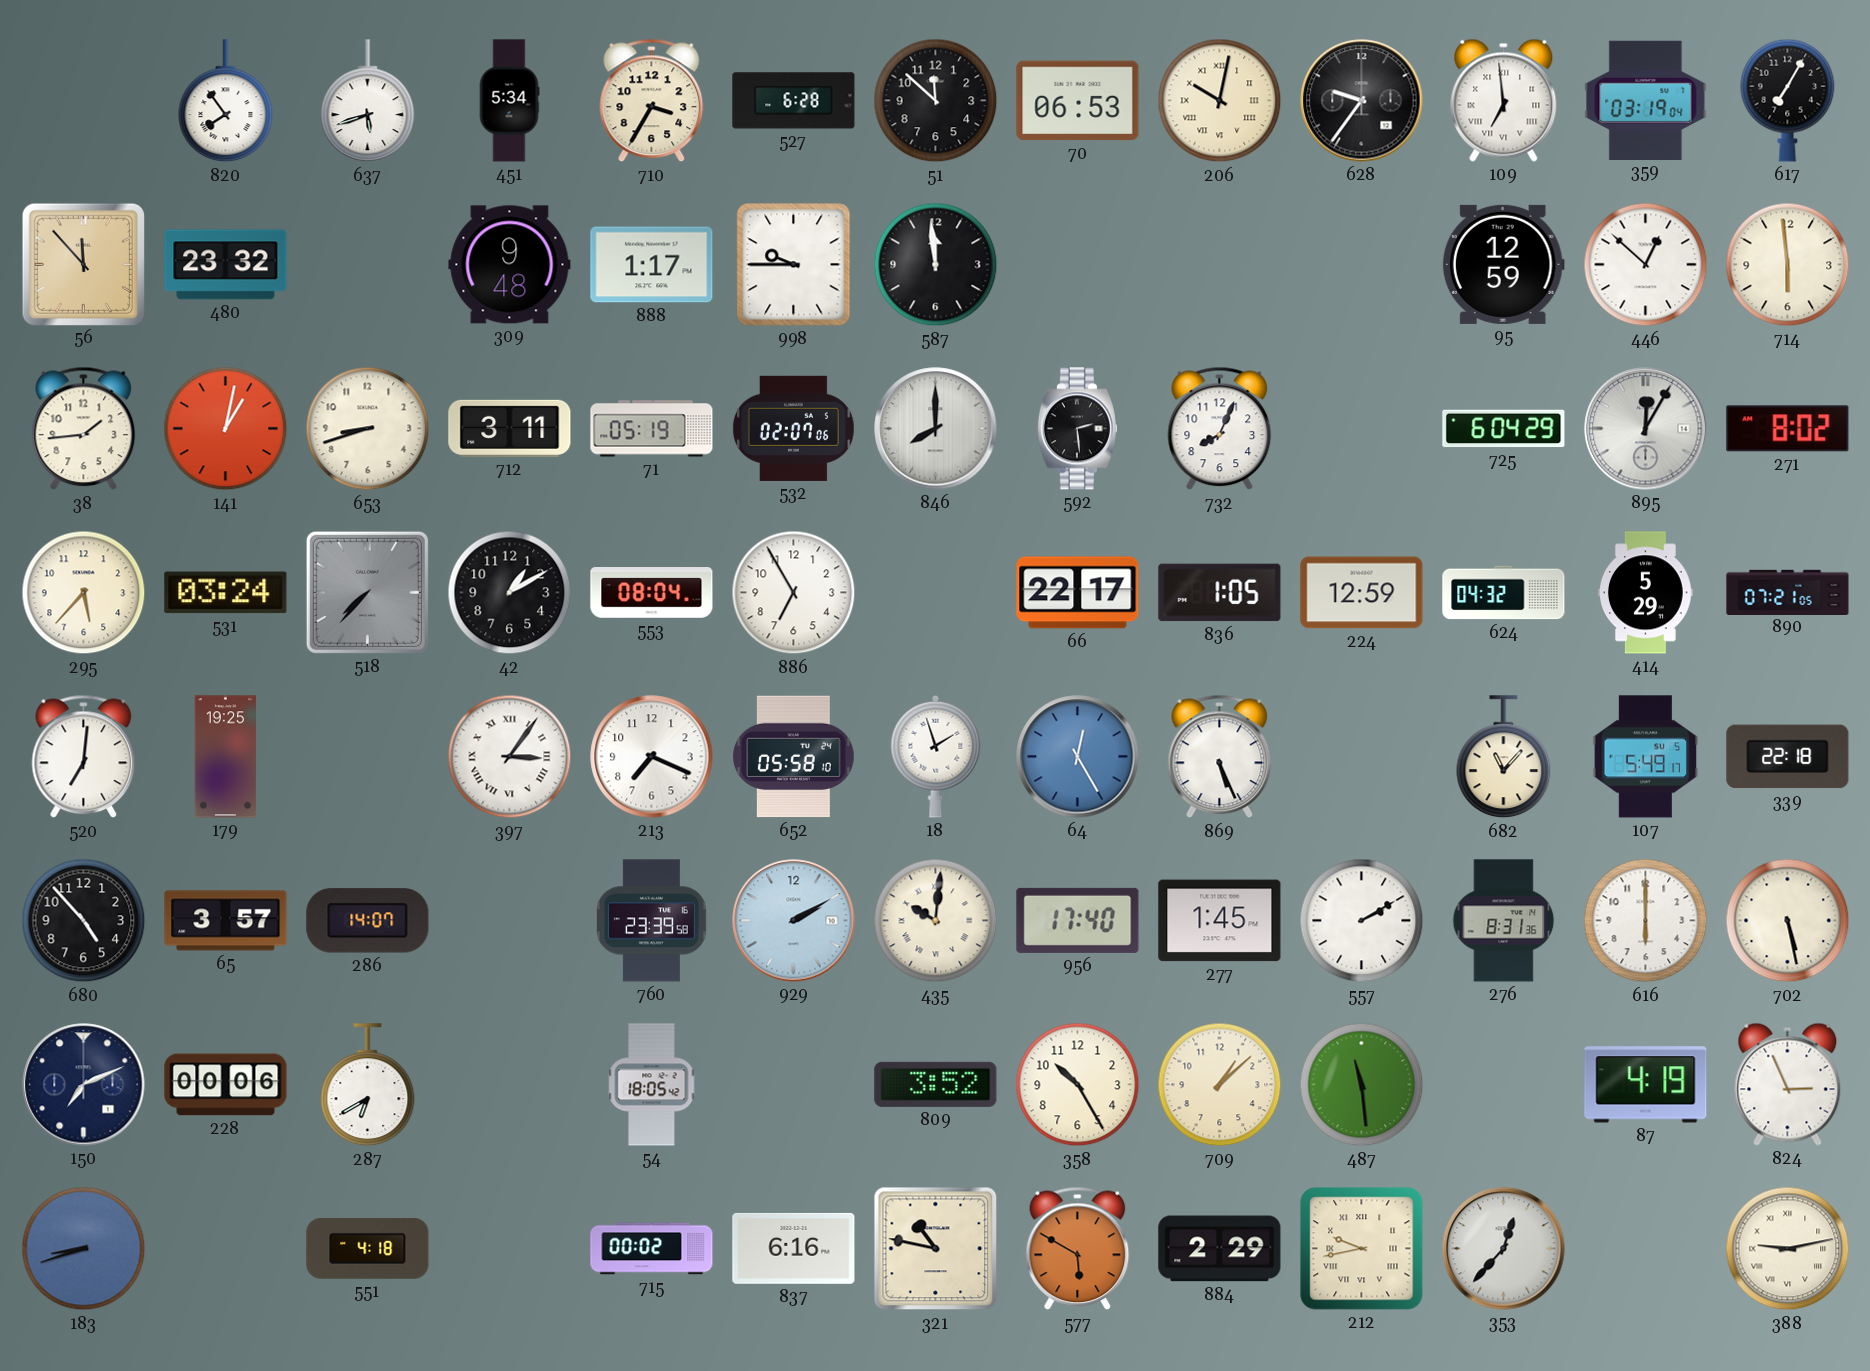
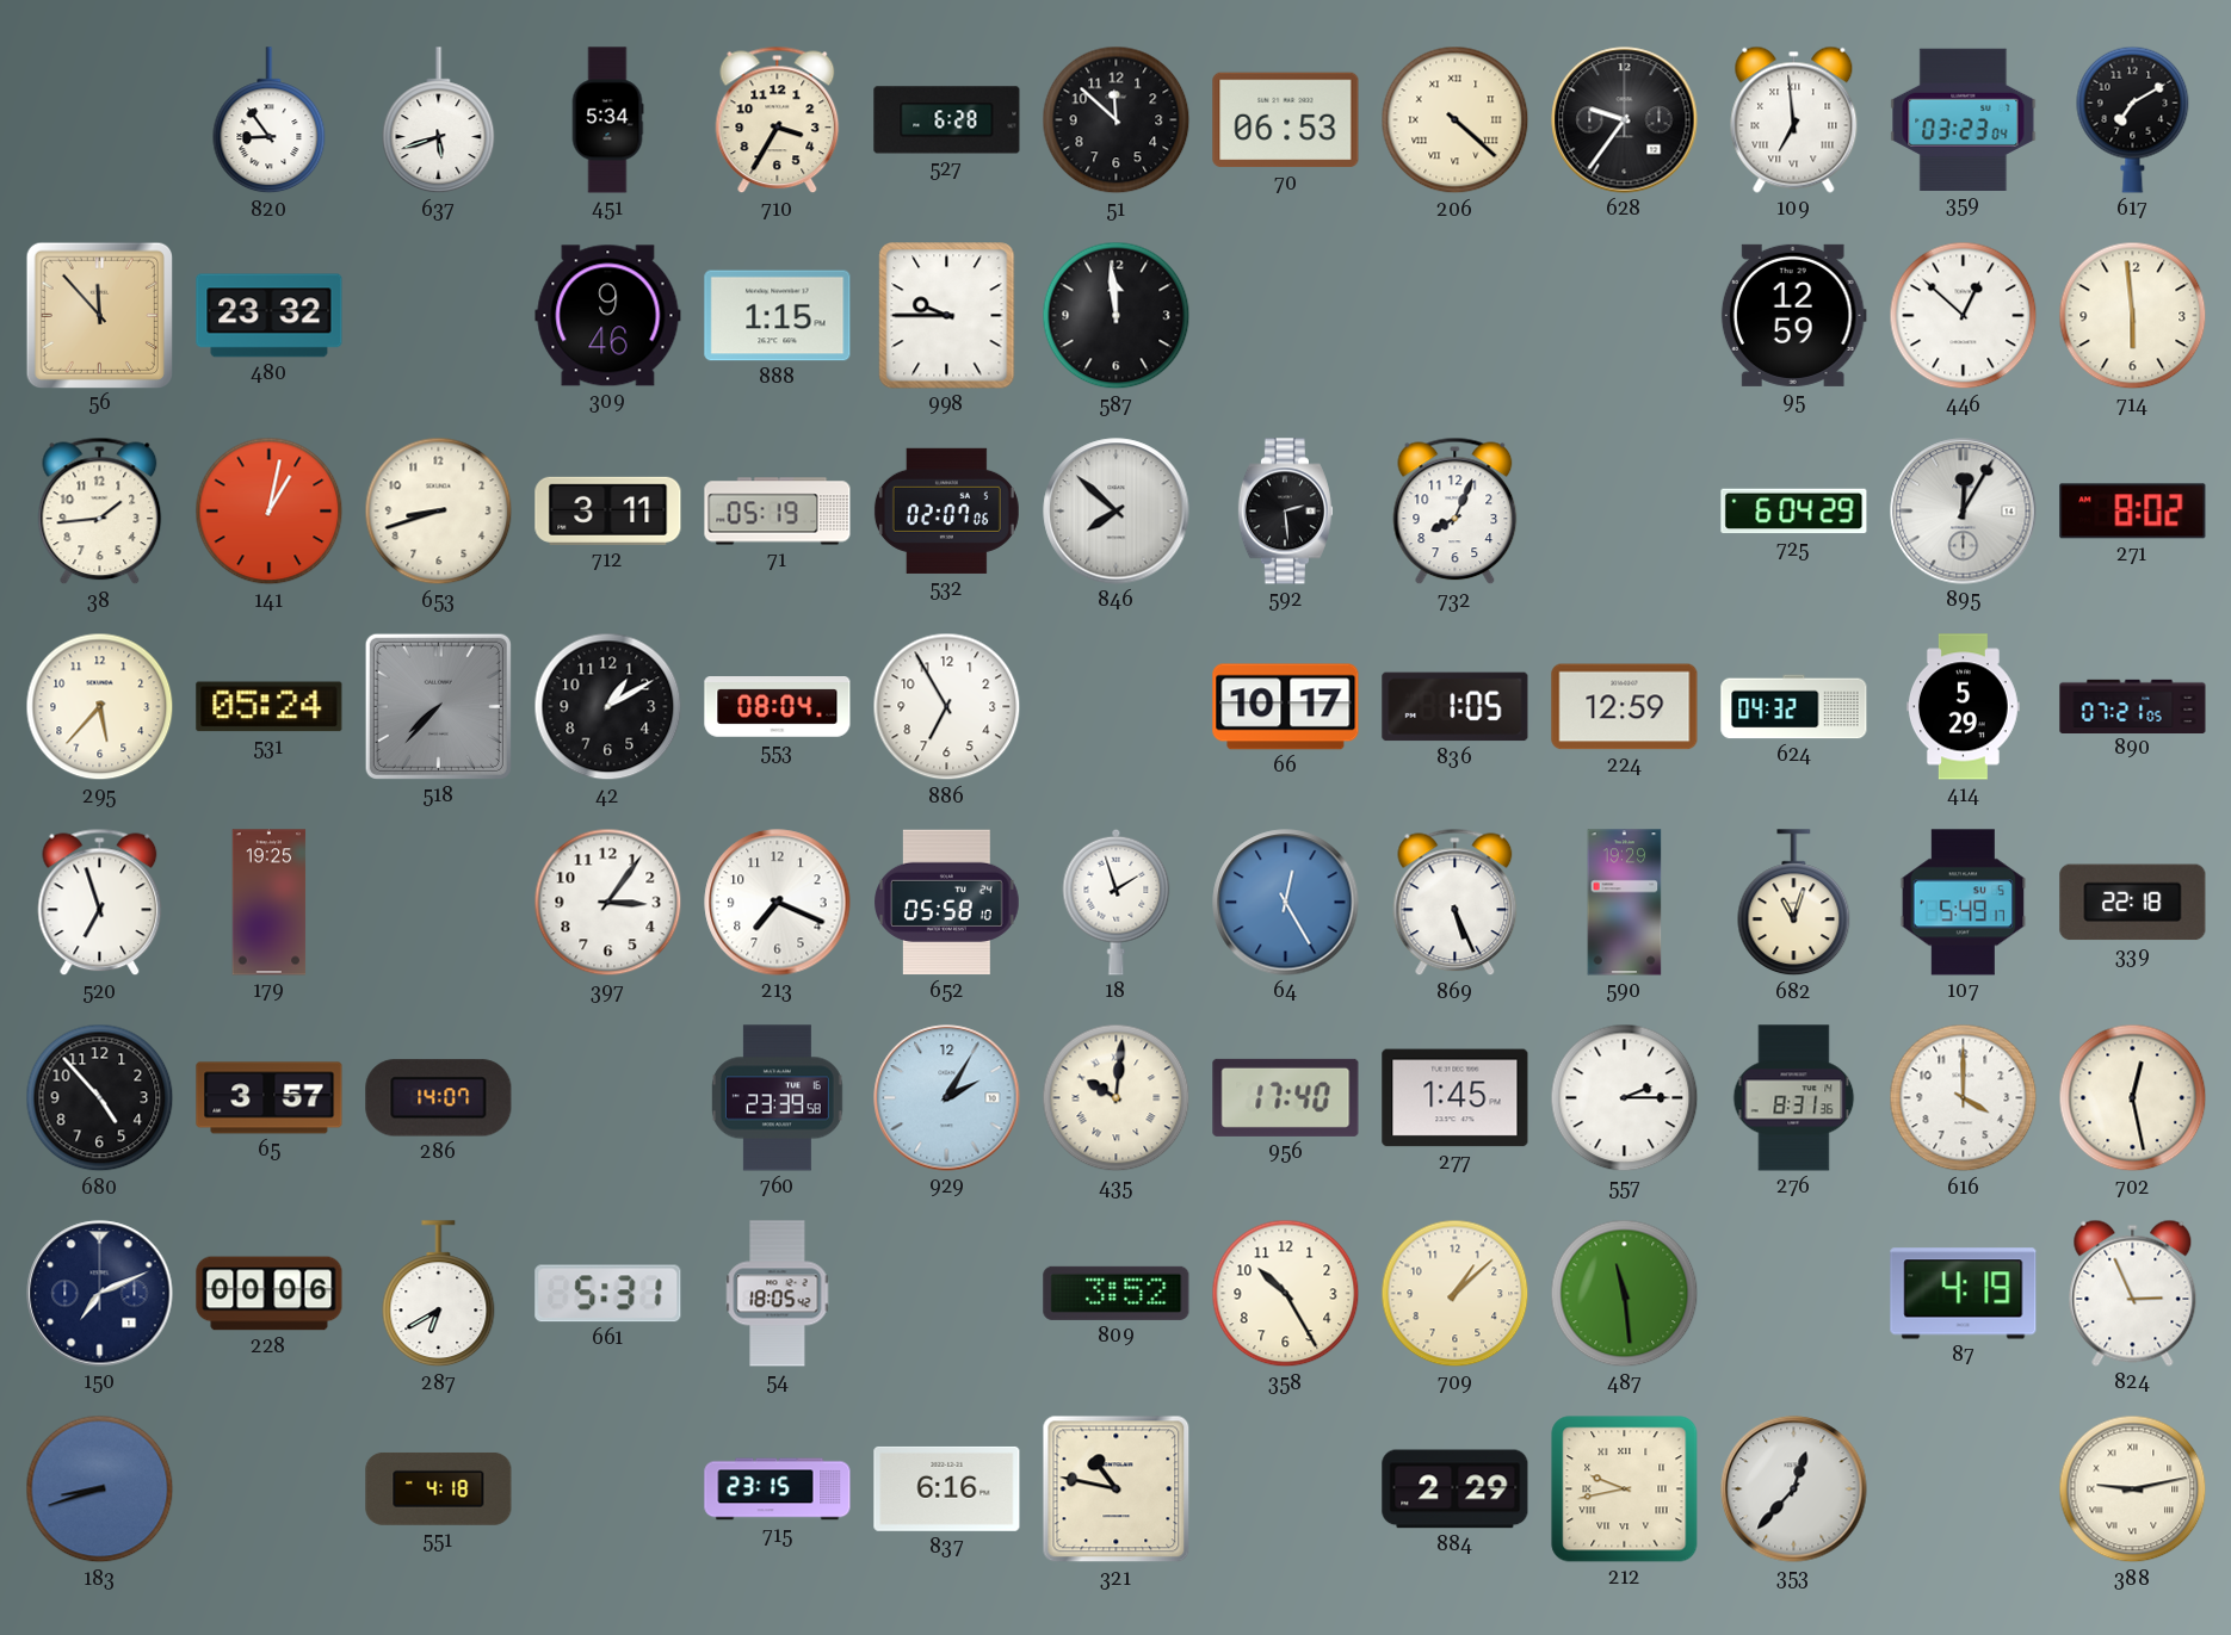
820: 7:54 -> 8:54
206: 10:02 -> 4:22
359: 03:19 -> 03:23
617: 7:05 -> 7:10
309: 9:48 -> 9:46
888: 1:17 -> 1:15
846: 8:00 -> 7:52
531: 03:24 -> 05:24
66: 22:17 -> 10:17
520: 7:01 -> 6:57
397 numerals: Roman -> Arabic
590: none -> 19:29
682: 11:07 -> 11:03
929: 2:10 -> 2:05
557: 2:10 -> 2:15
616: 6:00 -> 4:00
702: 5:28 -> 12:28
661: none -> 5:31
715: 00:02 -> 23:15
577: 5:50 -> none
